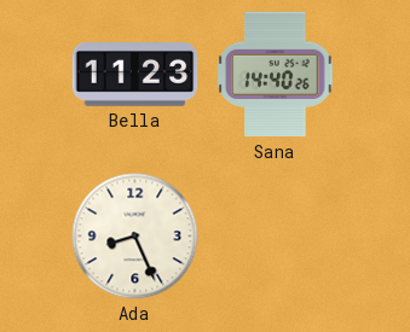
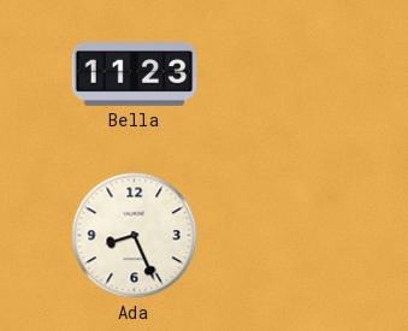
Sana: 14:40 -> none
